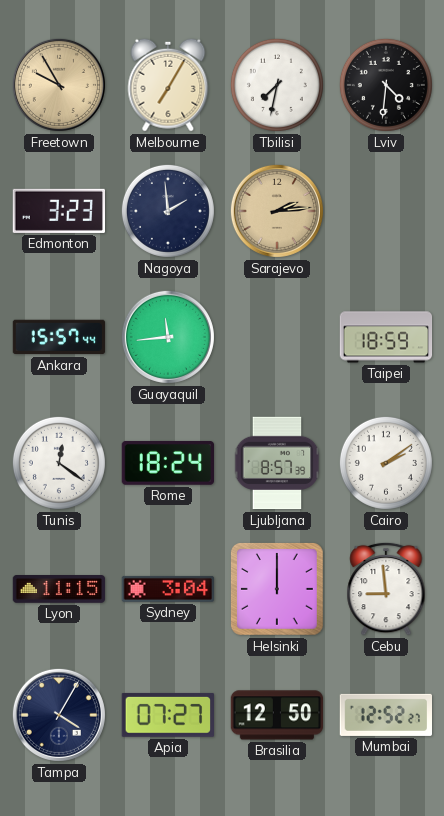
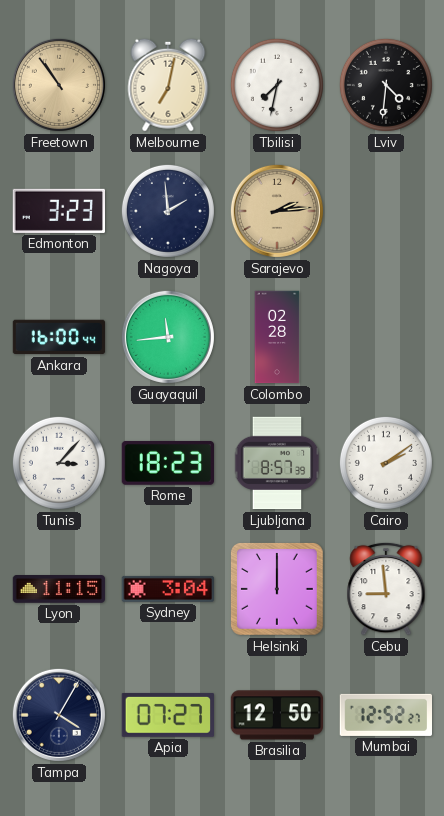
Freetown: 9:55 -> 10:54
Melbourne: 7:05 -> 7:02
Ankara: 15:57 -> 16:00
Colombo: none -> 02:28
Taipei: 18:59 -> none
Tunis: 12:21 -> 3:07
Rome: 18:24 -> 18:23
